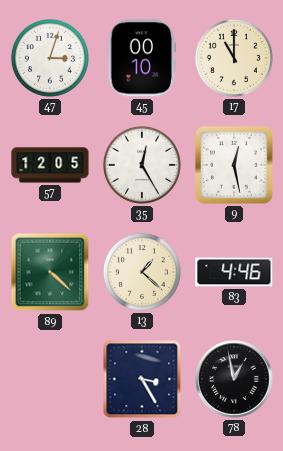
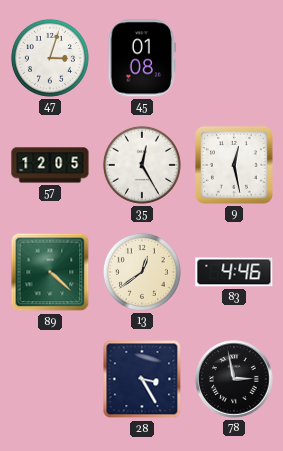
45: 00:10 -> 01:08
17: 11:00 -> none
13: 1:22 -> 12:39
78: 12:58 -> 2:58
